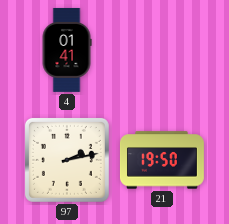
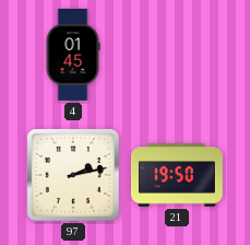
4: 01:41 -> 01:45
